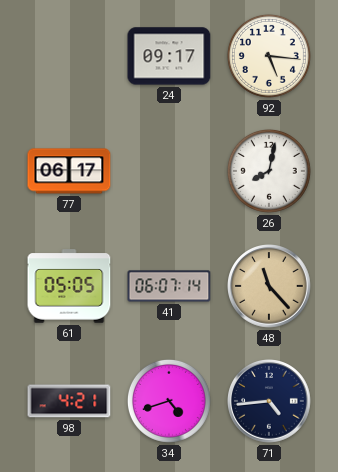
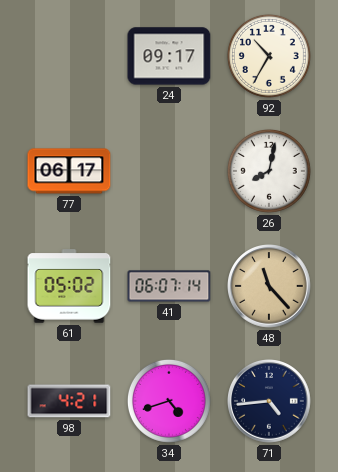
92: 5:16 -> 10:35
61: 05:05 -> 05:02
